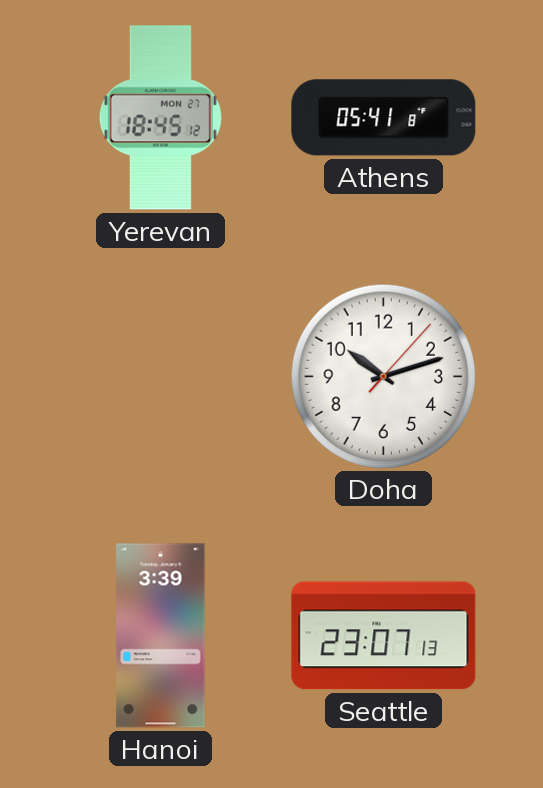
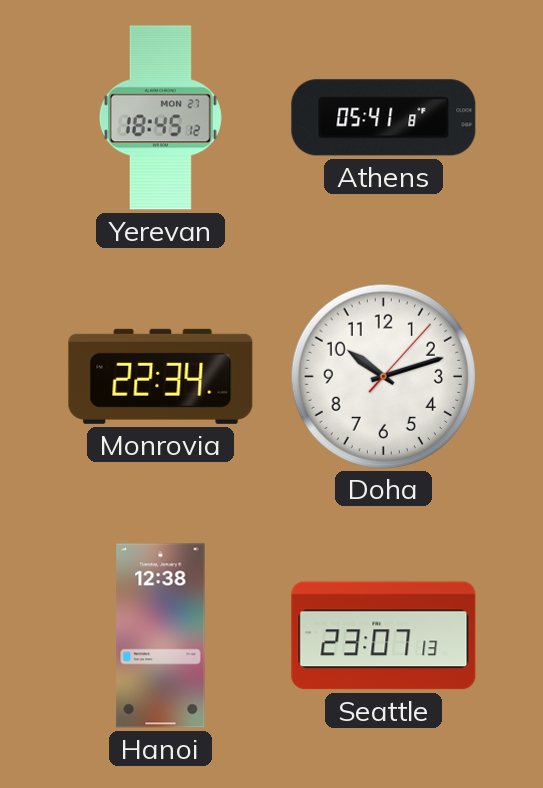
Monrovia: none -> 22:34
Hanoi: 3:39 -> 12:38
